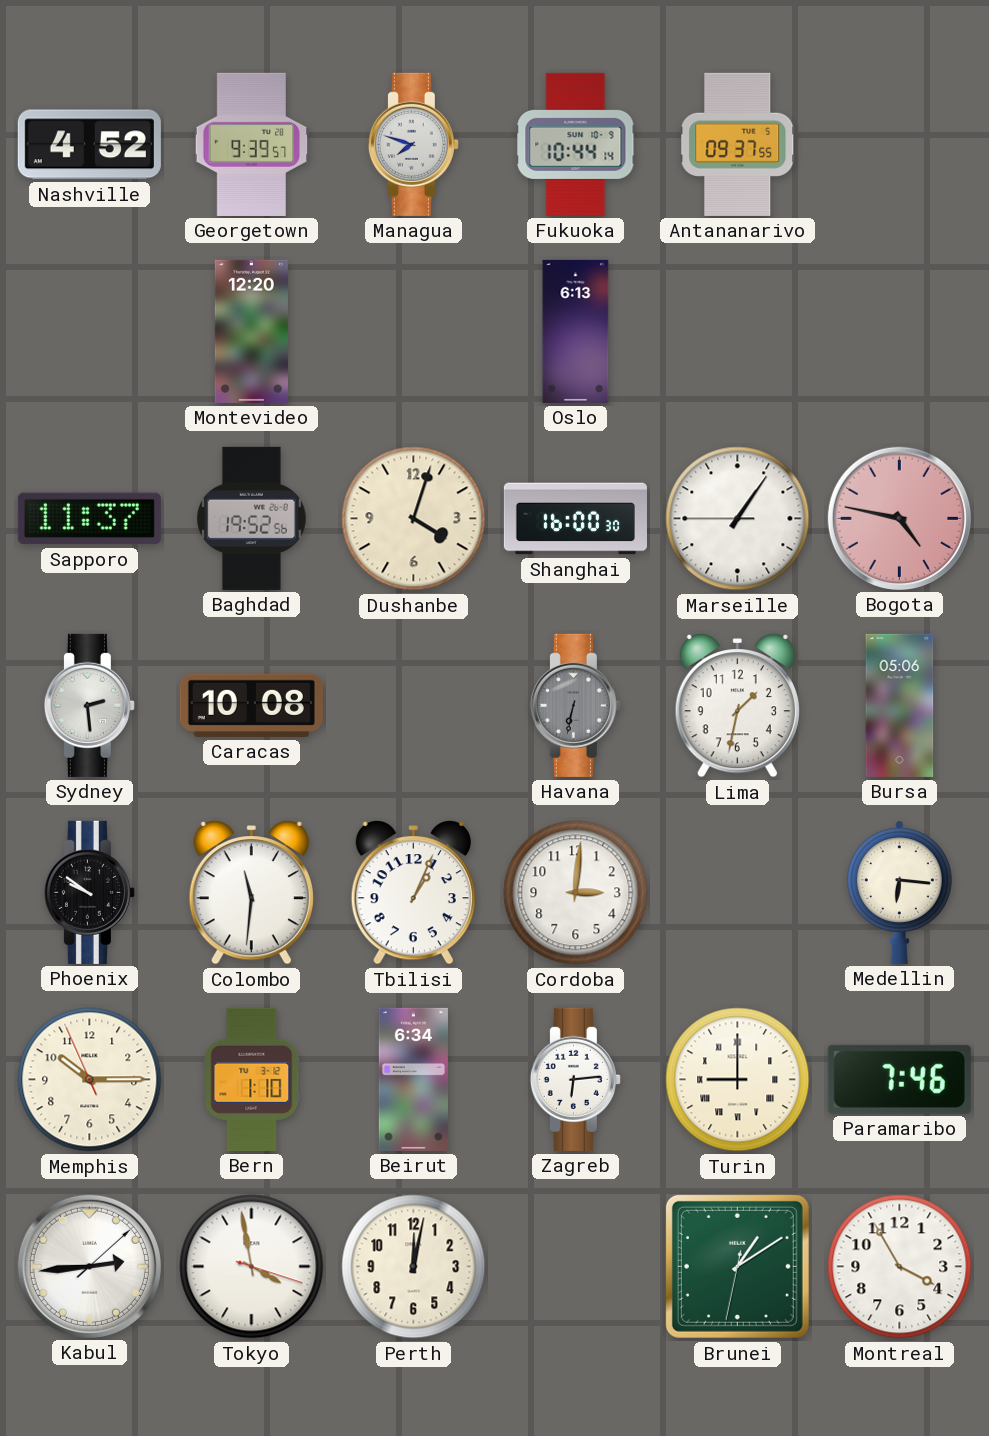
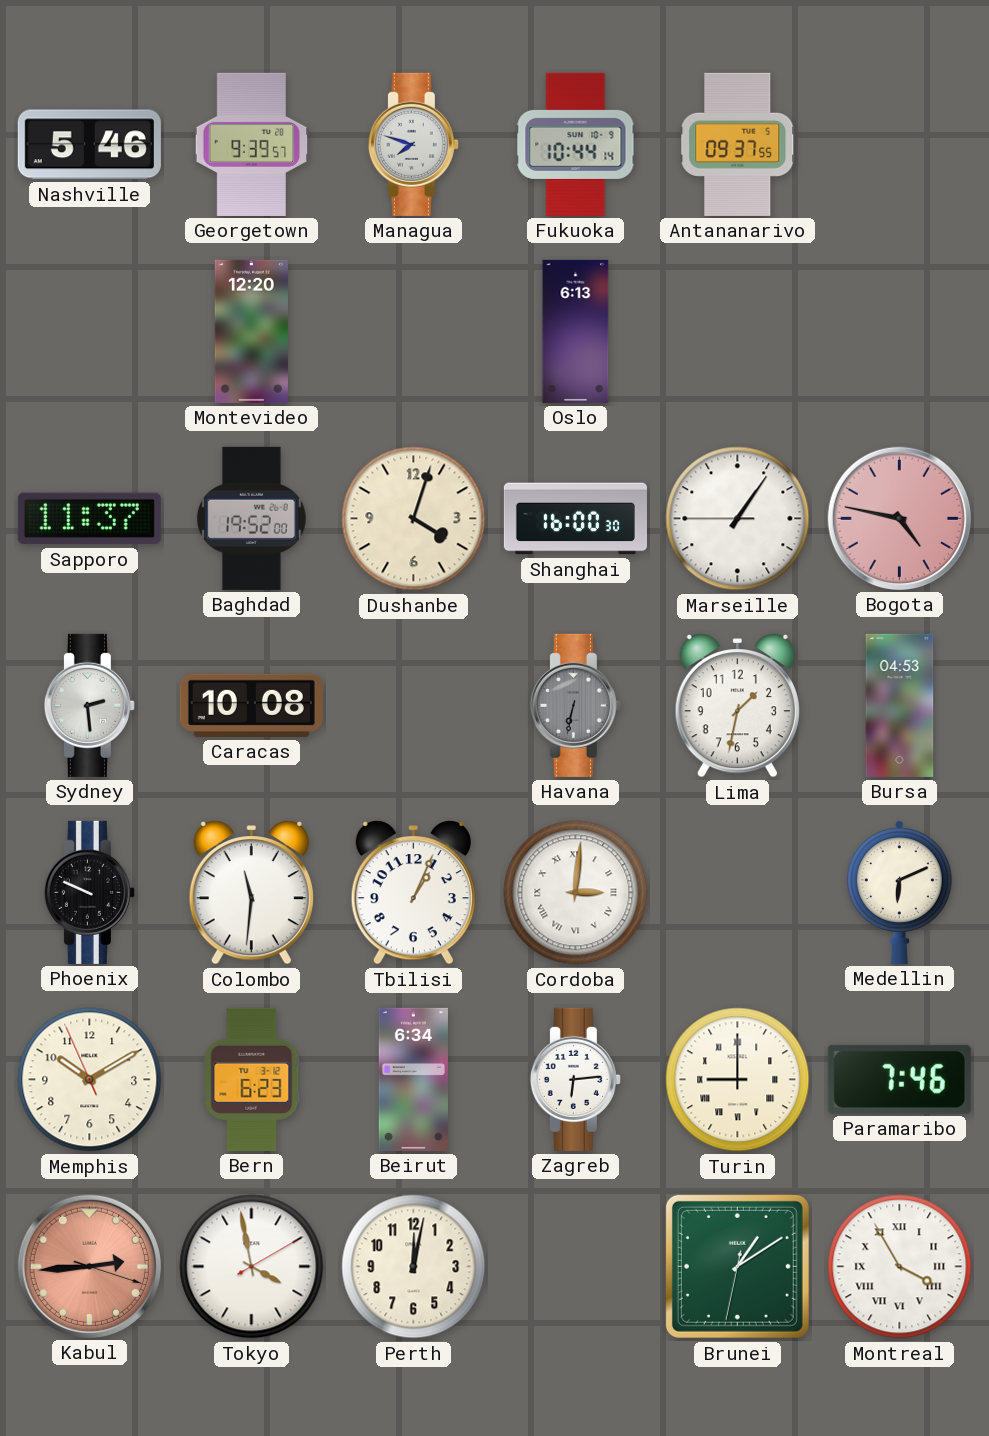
Nashville: 4:52 -> 5:46
Baghdad: 19:52:56 -> 19:52:00
Bursa: 05:06 -> 04:53
Phoenix: 9:51 -> 9:49
Cordoba numerals: Arabic -> Roman
Medellin: 6:16 -> 6:11
Memphis: 10:14 -> 10:09
Bern: 1:10 -> 6:23
Kabul: 2:44:08 -> 2:44:18
Kabul dial: white -> salmon
Tokyo: 3:58:18 -> 3:58:10
Montreal numerals: Arabic -> Roman
